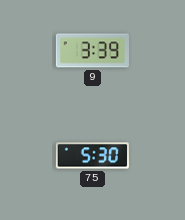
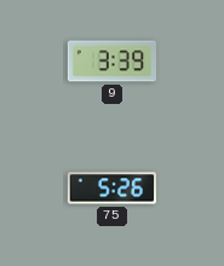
75: 5:30 -> 5:26
